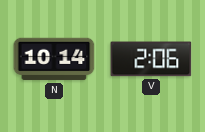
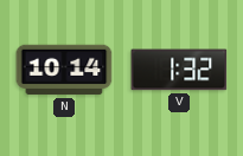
V: 2:06 -> 1:32
